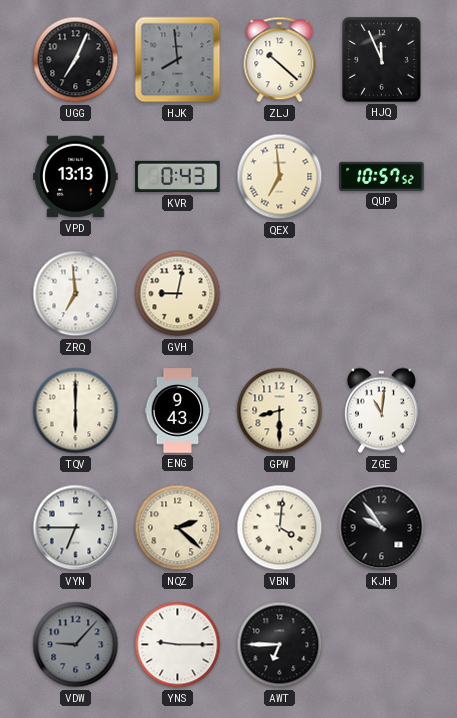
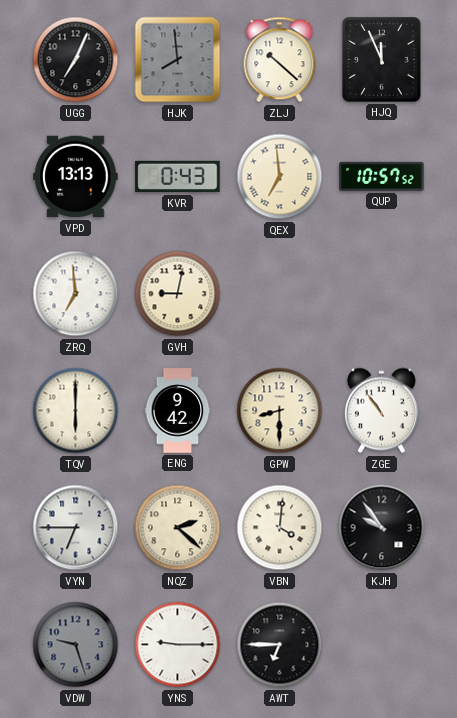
ENG: 9:43 -> 9:42
ZGE: 11:01 -> 10:54
VDW: 9:07 -> 9:27
